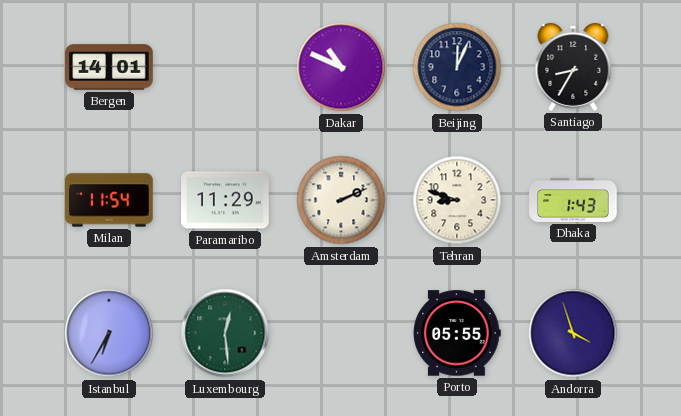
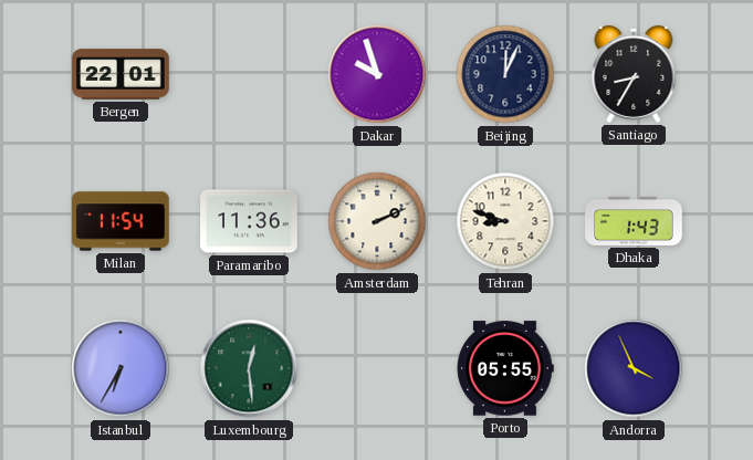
Bergen: 14:01 -> 22:01
Dakar: 10:49 -> 9:57
Paramaribo: 11:29 -> 11:36
Andorra: 3:57 -> 3:56
